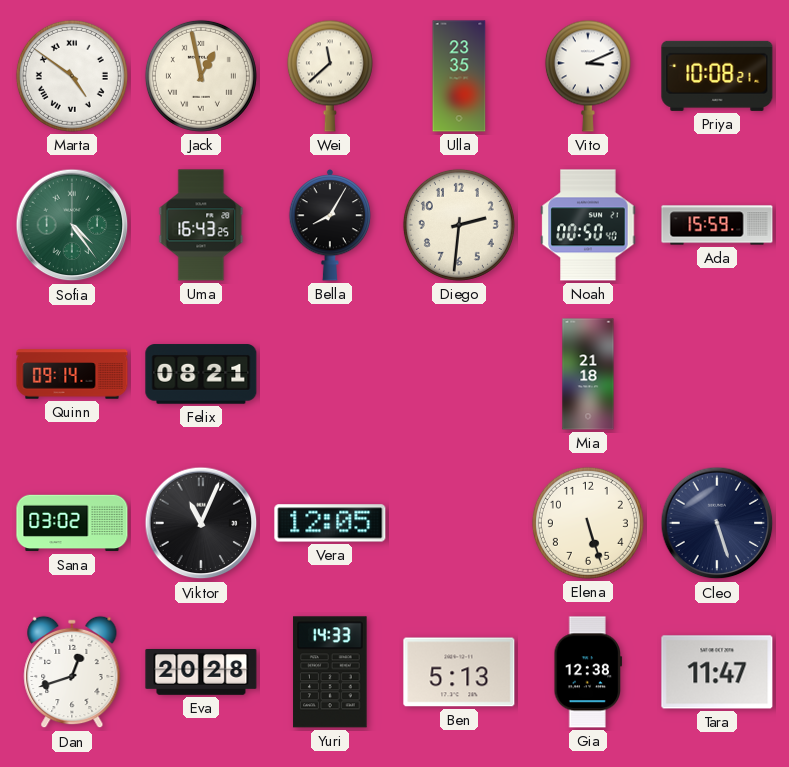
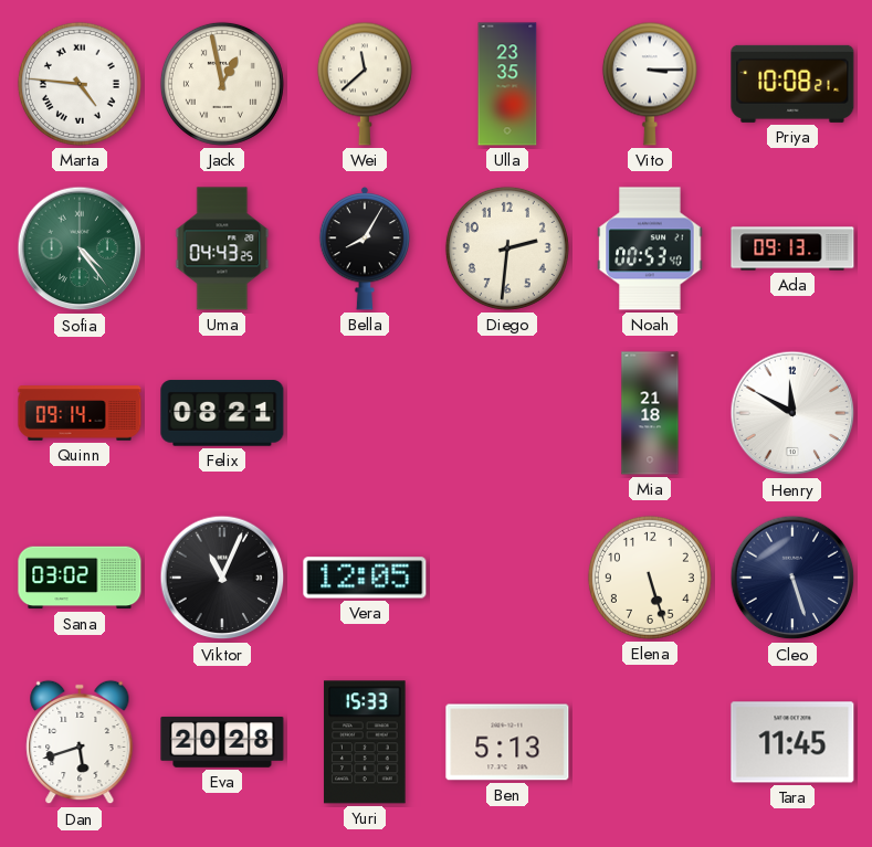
Marta: 4:51 -> 4:46
Vito: 3:11 -> 3:15
Uma: 16:43 -> 04:43
Noah: 00:50 -> 00:53
Ada: 15:59 -> 09:13
Henry: none -> 11:50
Dan: 12:42 -> 5:42
Yuri: 14:33 -> 15:33
Gia: 12:38 -> none
Tara: 11:47 -> 11:45
